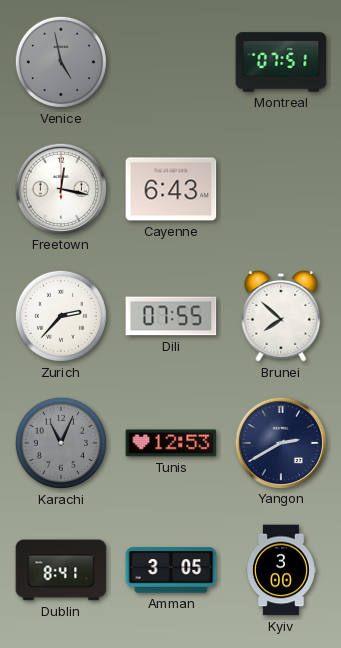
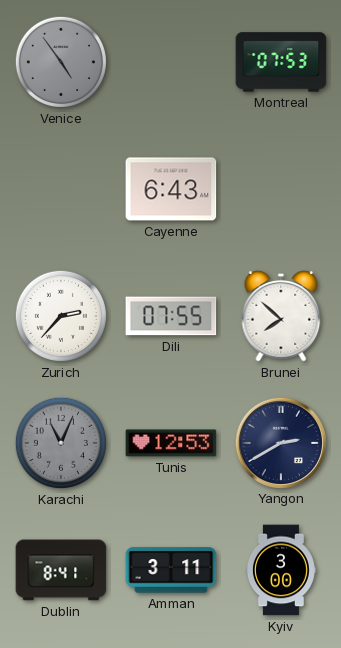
Venice: 4:58 -> 4:54
Montreal: 07:51 -> 07:53
Freetown: 12:17 -> none
Amman: 3:05 -> 3:11
